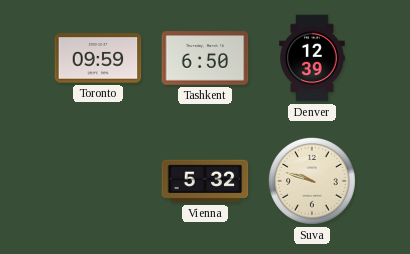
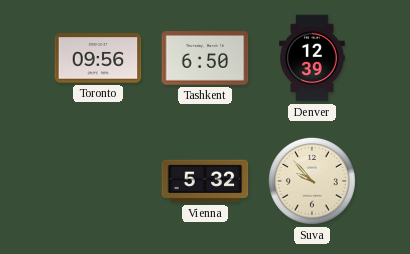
Toronto: 09:59 -> 09:56
Suva: 9:48 -> 9:53
